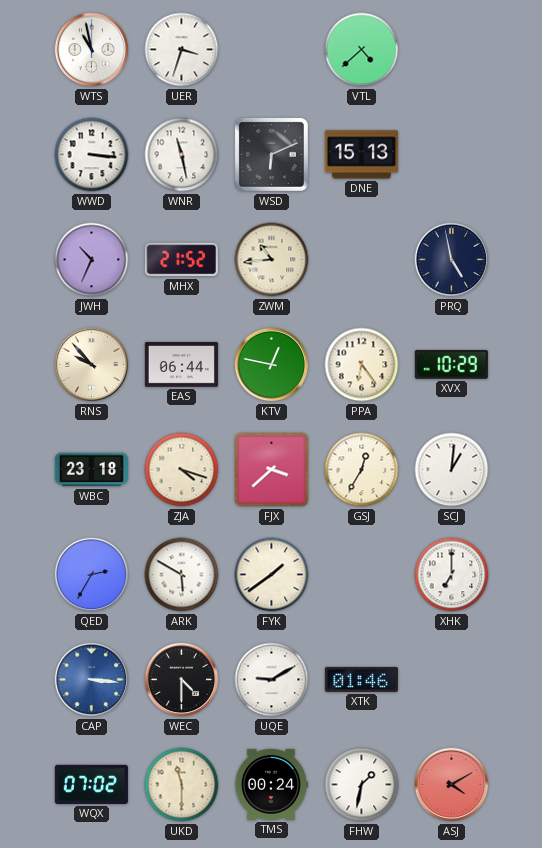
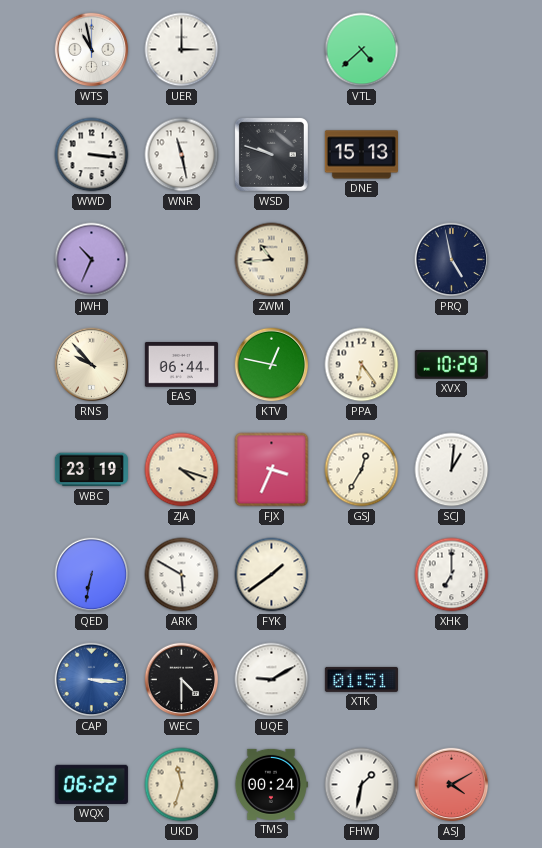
UER: 3:33 -> 3:00
WSD: 6:11 -> 9:48
MHX: 21:52 -> none
WBC: 23:18 -> 23:19
FJX: 3:38 -> 3:34
QED: 2:35 -> 6:32
XTK: 01:46 -> 01:51
WQX: 07:02 -> 06:22
UKD: 11:30 -> 11:33
